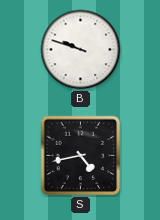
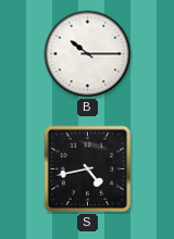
B: 9:48 -> 10:15
